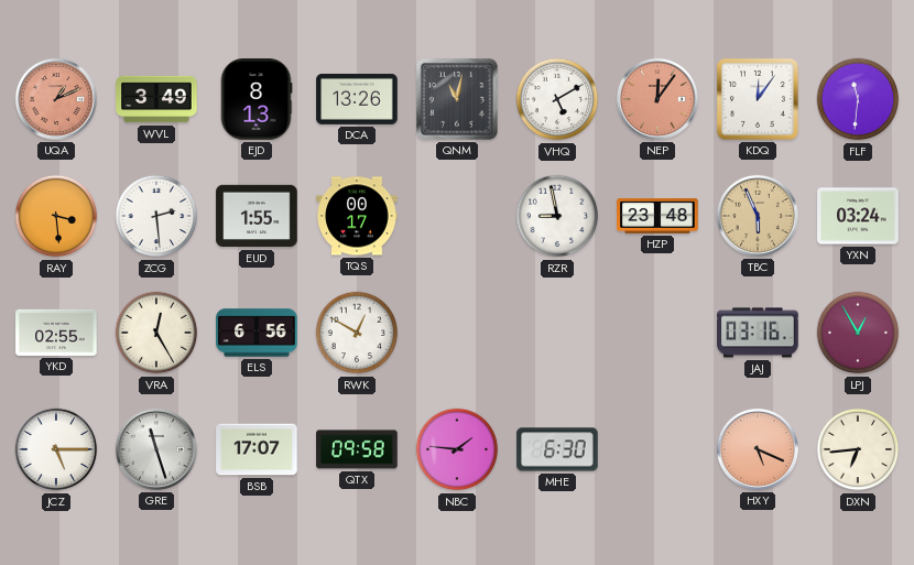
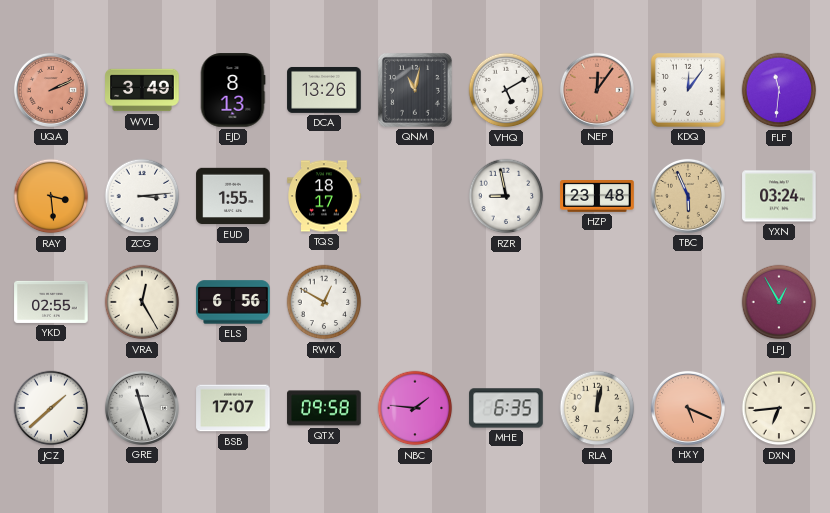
UQA: 1:11 -> 2:11
ZCG: 2:29 -> 3:14
TQS: 00:17 -> 18:17
JAJ: 03:16 -> none
JCZ: 5:15 -> 1:38
MHE: 6:30 -> 6:35
RLA: none -> 12:02
